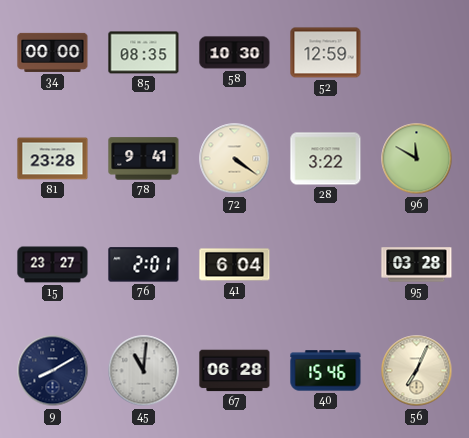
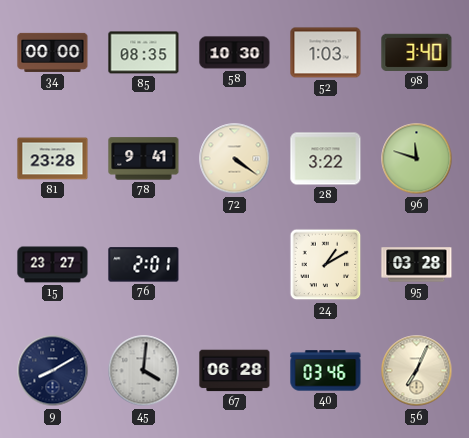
52: 12:59 -> 1:03
98: none -> 3:40
96: 11:50 -> 11:48
41: 6:04 -> none
24: none -> 1:10
45: 11:01 -> 4:01
40: 15:46 -> 03:46
